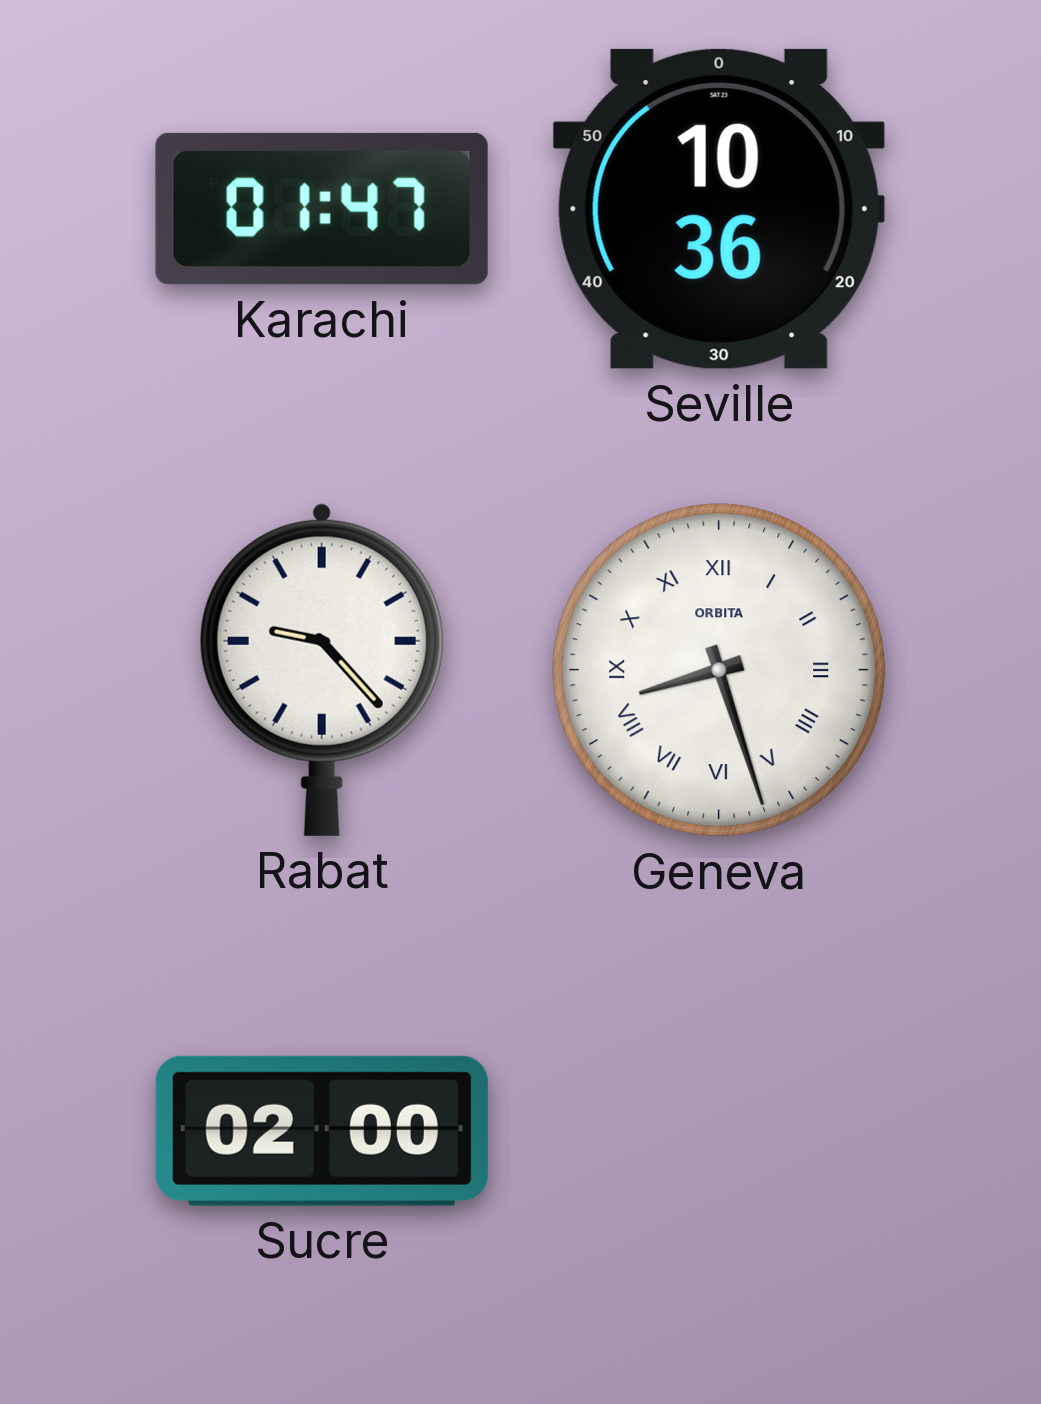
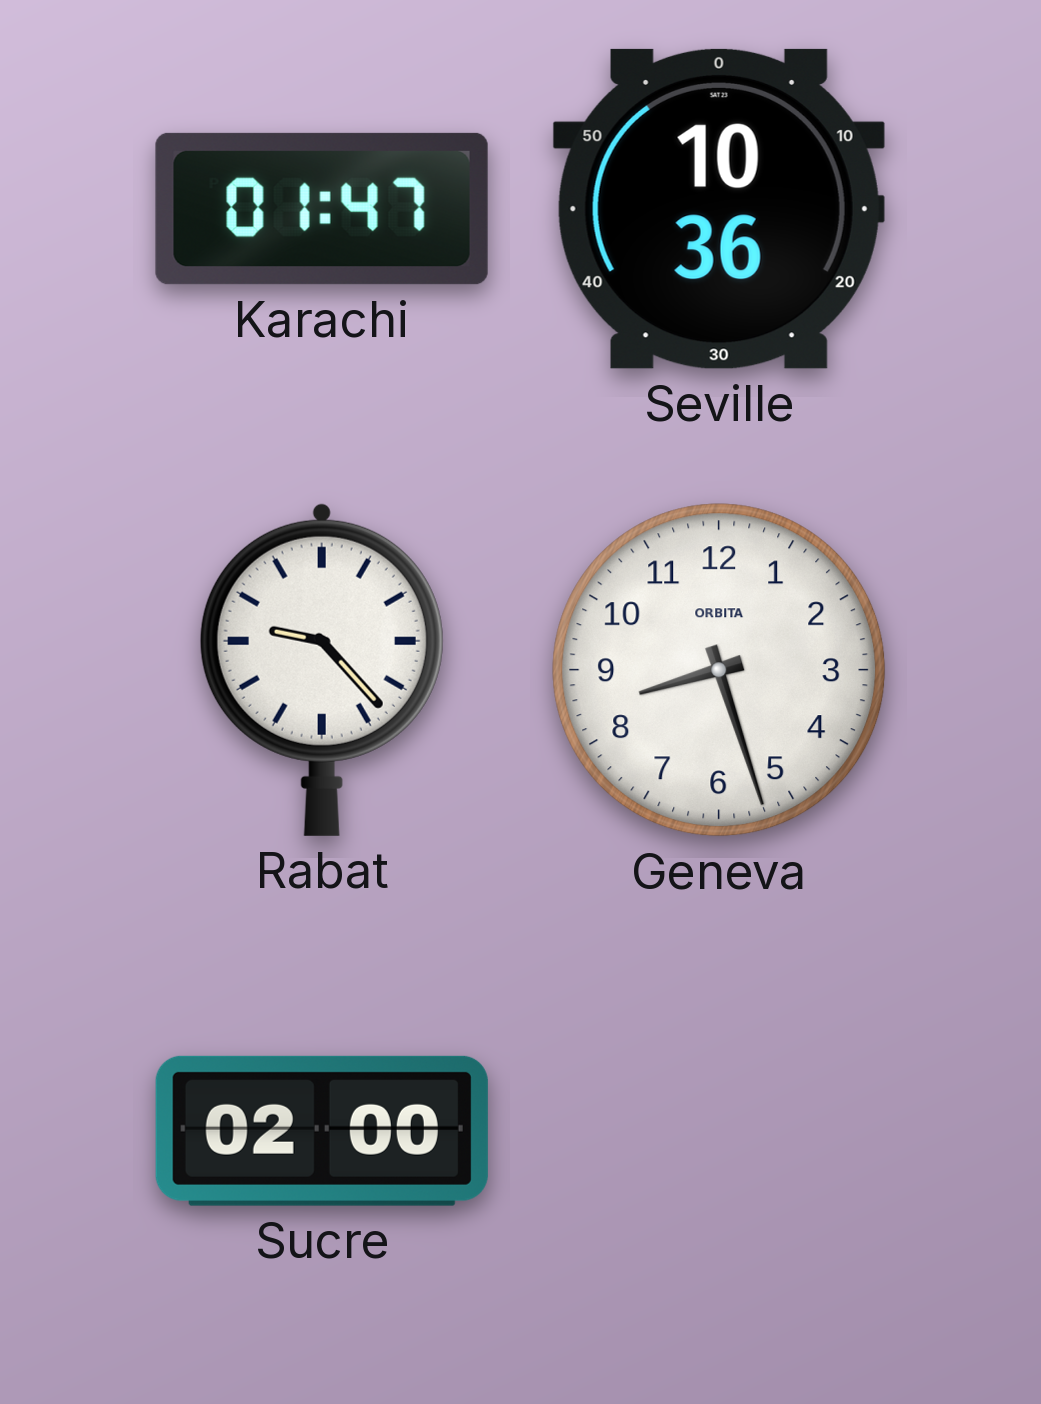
Geneva numerals: Roman -> Arabic
